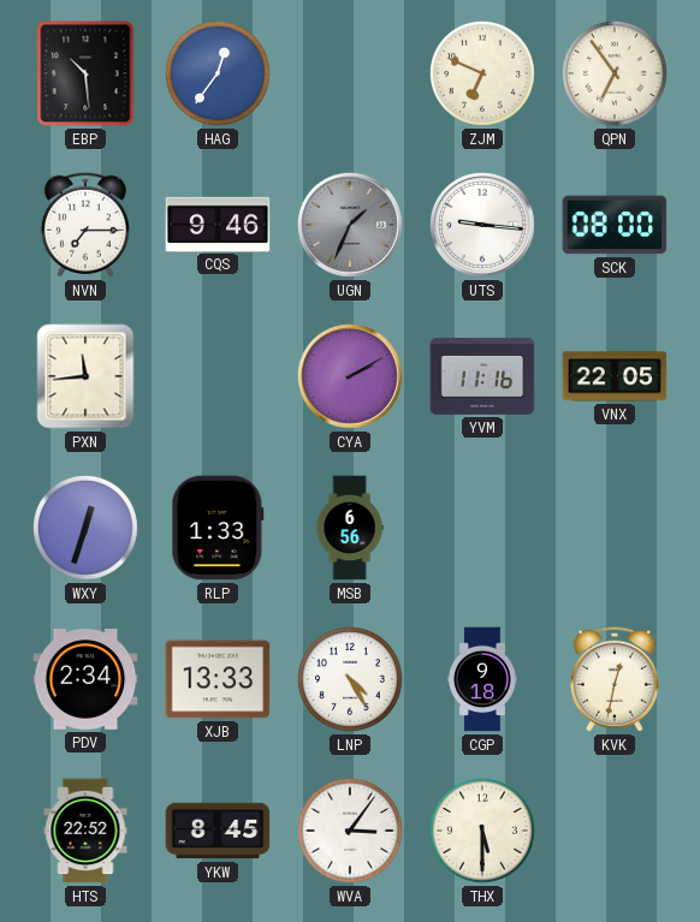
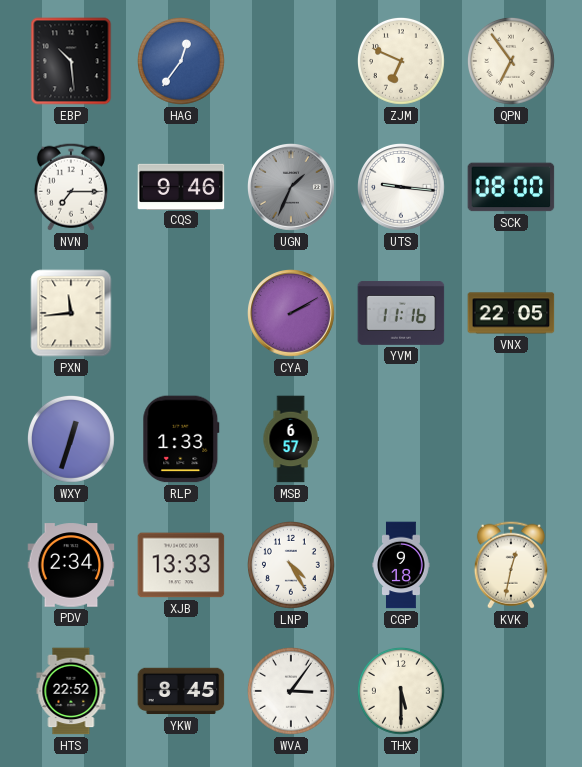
MSB: 6:56 -> 6:57
